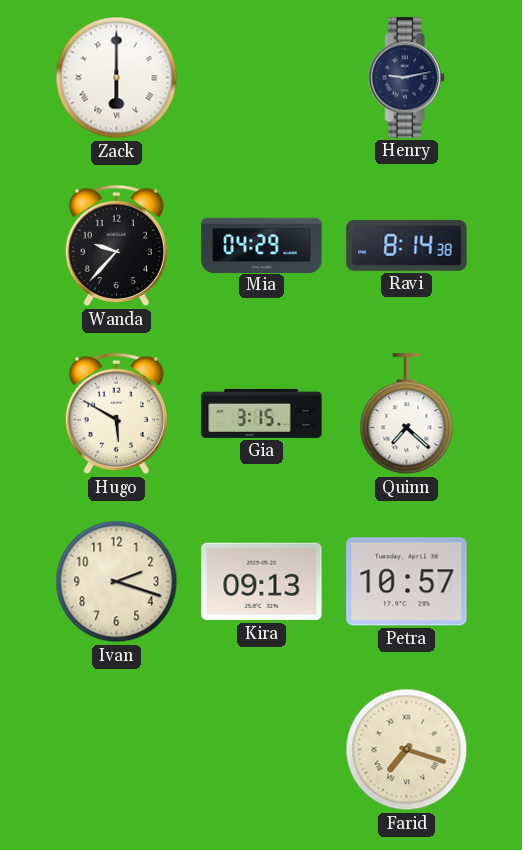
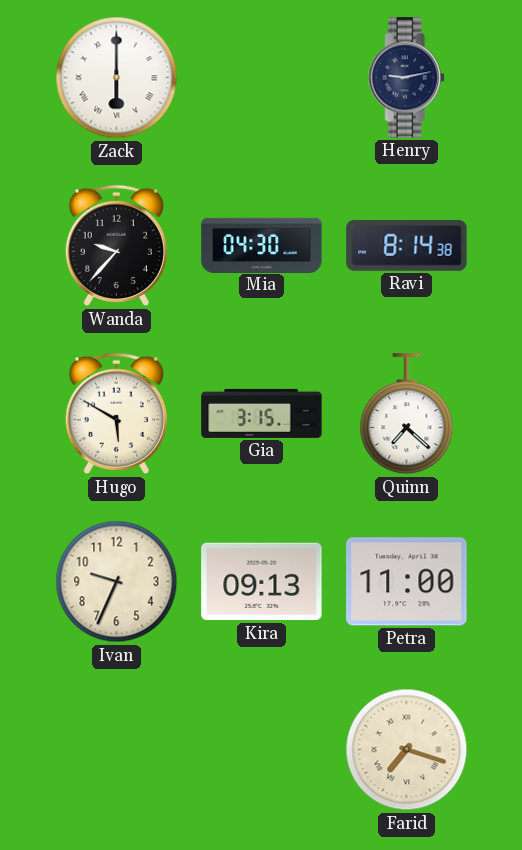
Mia: 04:29 -> 04:30
Ivan: 2:18 -> 9:34
Petra: 10:57 -> 11:00
